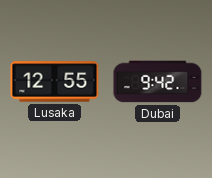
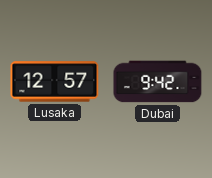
Lusaka: 12:55 -> 12:57
